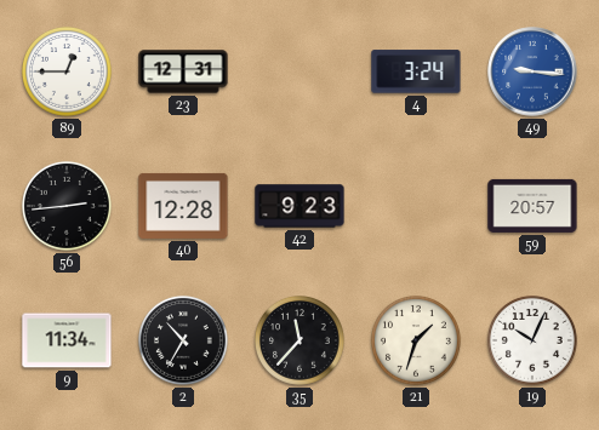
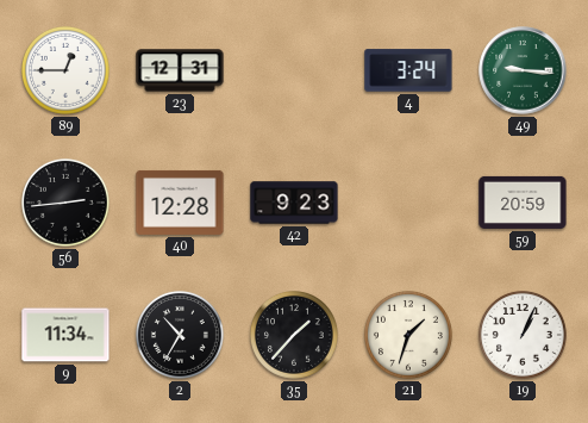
49 dial: blue -> green
59: 20:57 -> 20:59
35: 11:37 -> 1:37
19: 10:04 -> 1:04
